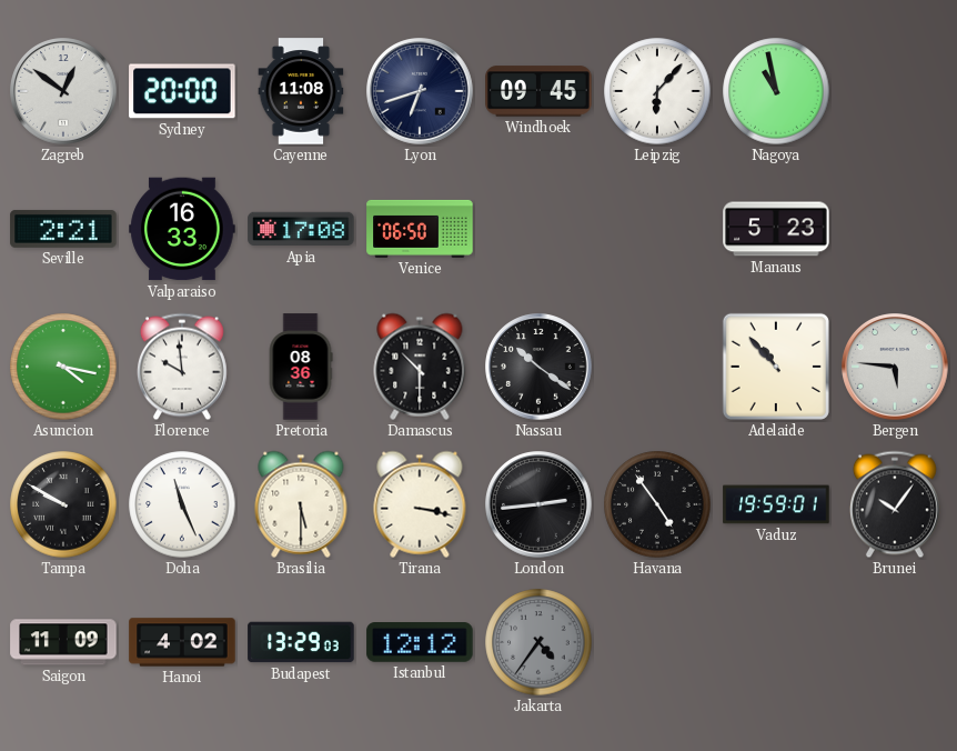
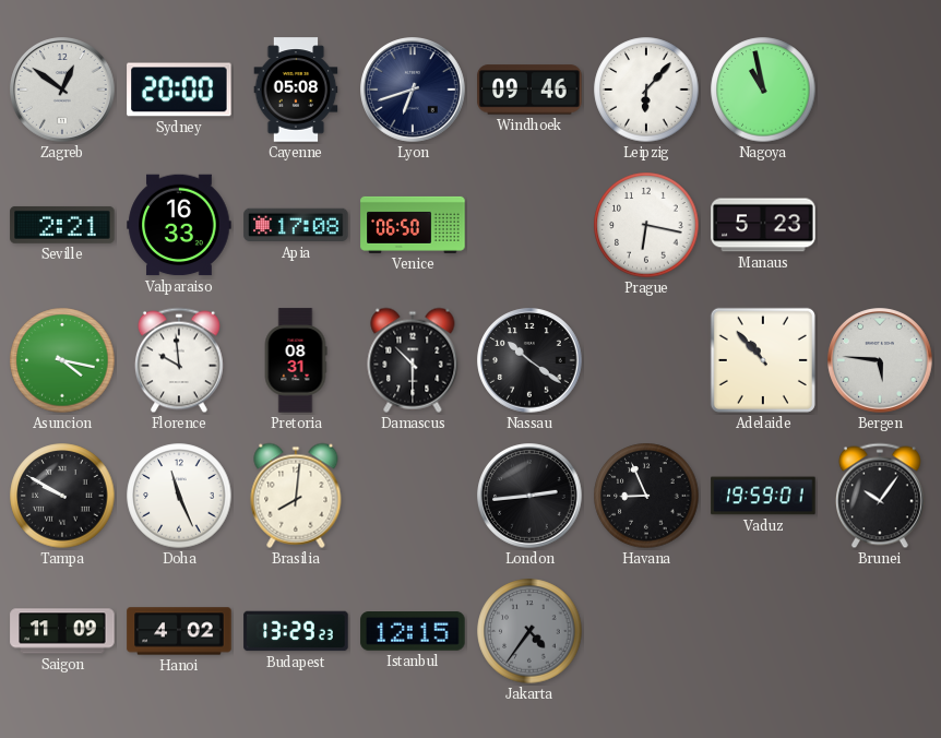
Cayenne: 11:08 -> 05:08
Windhoek: 09:45 -> 09:46
Prague: none -> 6:17
Pretoria: 08:36 -> 08:31
Brasilia: 5:30 -> 8:01
Tirana: 3:17 -> none
Havana: 4:54 -> 8:56
Budapest: 13:29:03 -> 13:29:23
Istanbul: 12:12 -> 12:15
